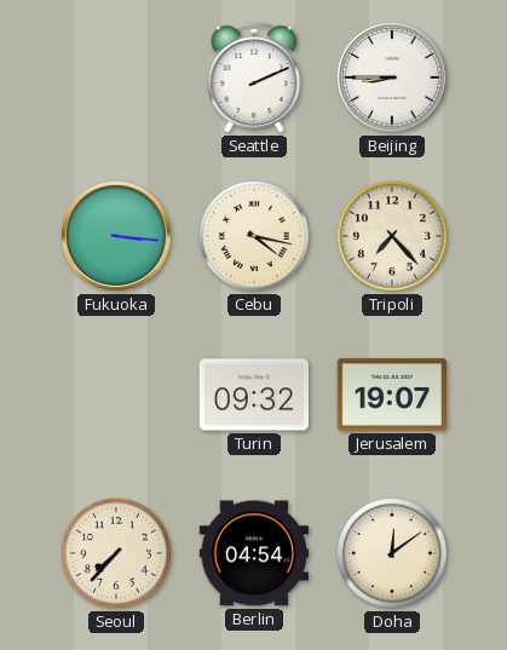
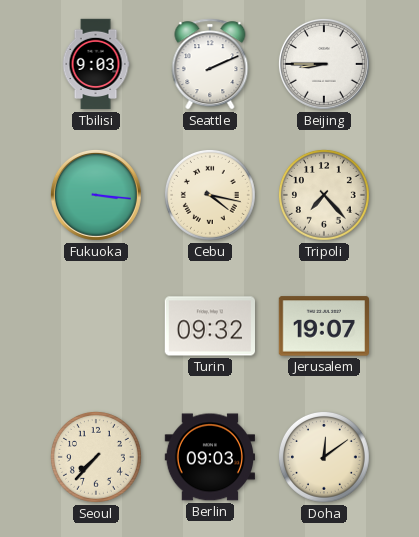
Tbilisi: none -> 9:03
Berlin: 04:54 -> 09:03
